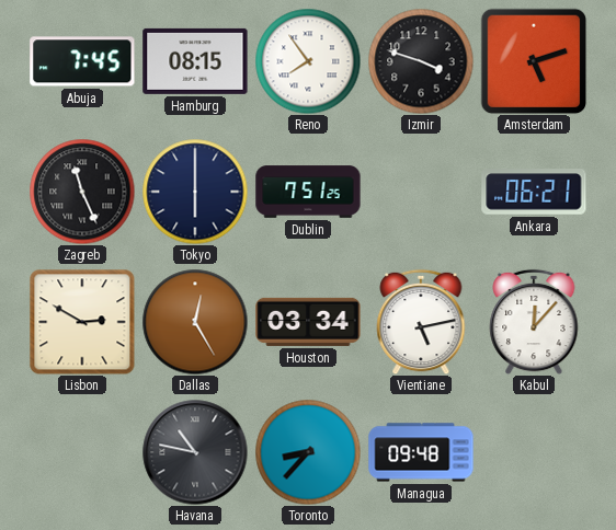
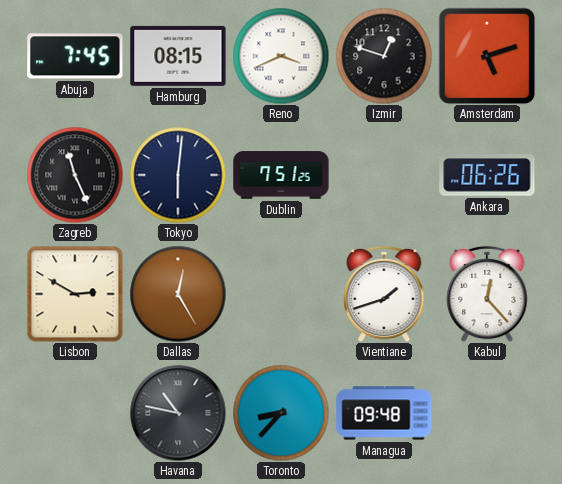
Reno: 7:54 -> 3:41
Izmir: 3:48 -> 12:48
Tokyo: 6:00 -> 6:01
Ankara: 06:21 -> 06:26
Houston: 03:34 -> none
Vientiane: 5:13 -> 1:42
Kabul: 12:07 -> 12:23
